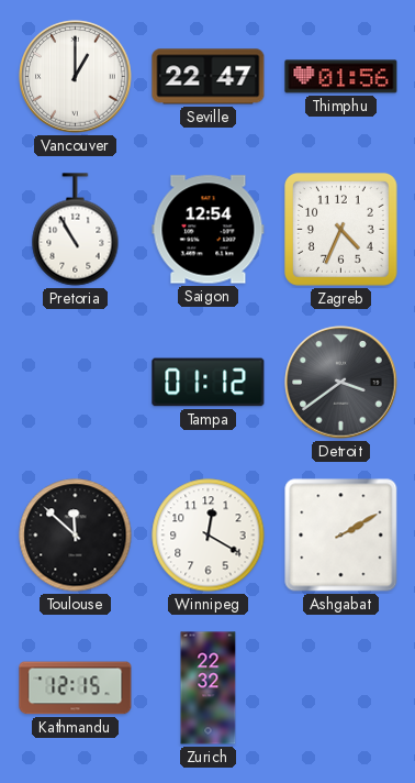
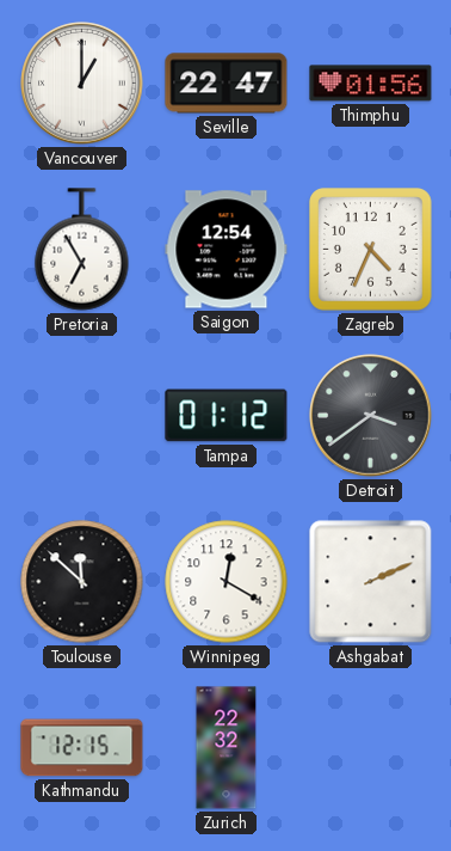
Pretoria: 10:55 -> 6:55
Ashgabat: 2:10 -> 2:11
